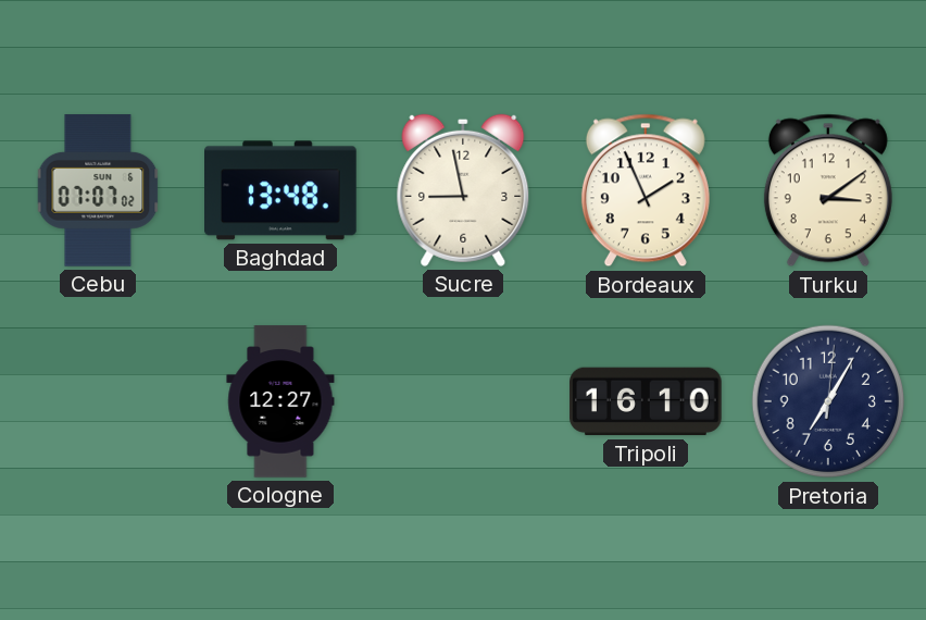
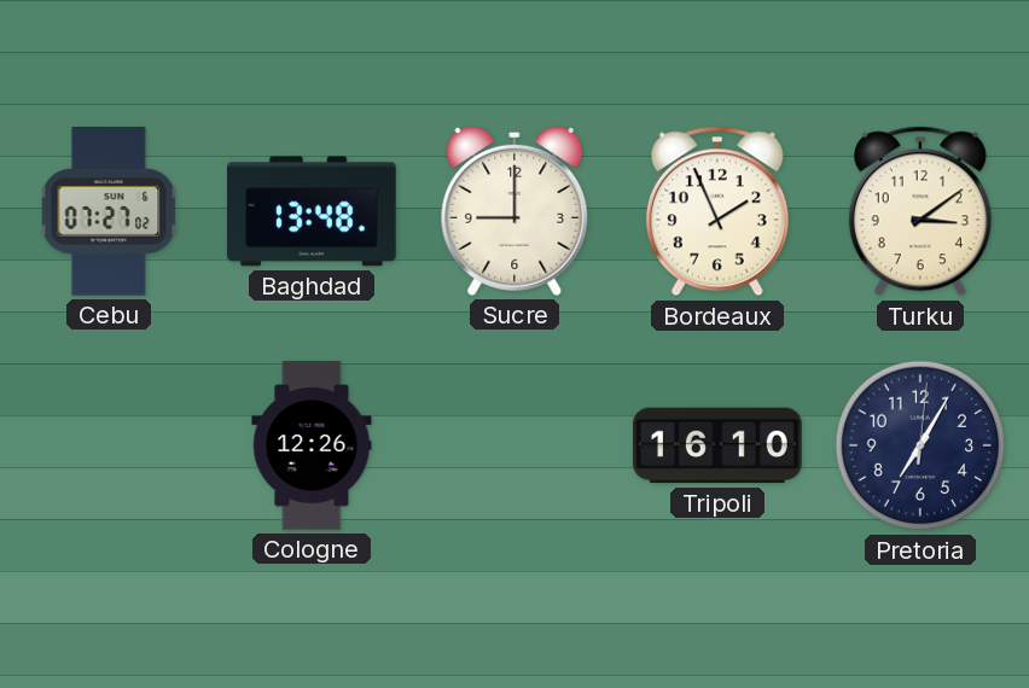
Cebu: 07:07 -> 07:27
Sucre: 8:58 -> 9:00
Cologne: 12:27 -> 12:26
